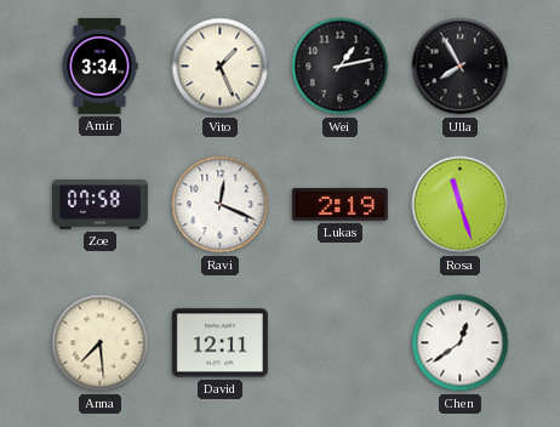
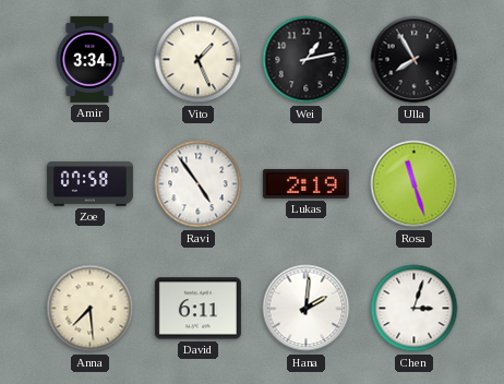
Ravi: 12:19 -> 4:54
David: 12:11 -> 6:11
Hana: none -> 2:01
Chen: 12:39 -> 3:03
